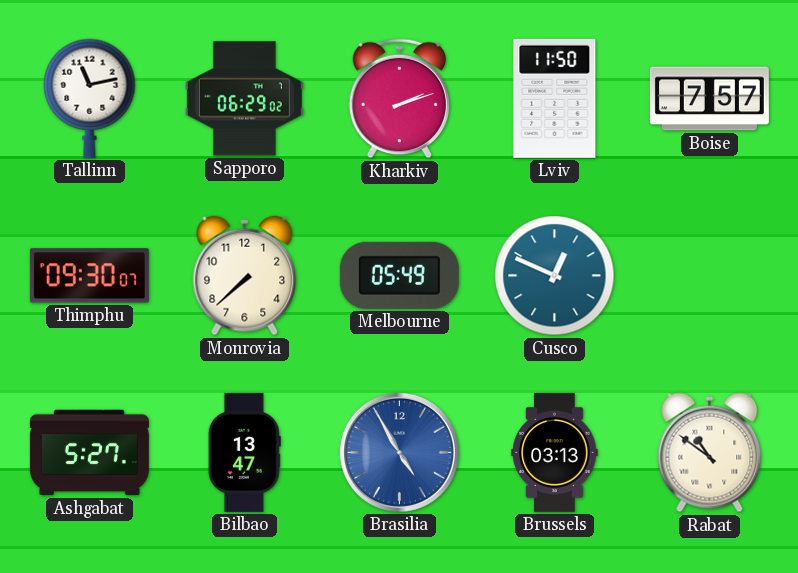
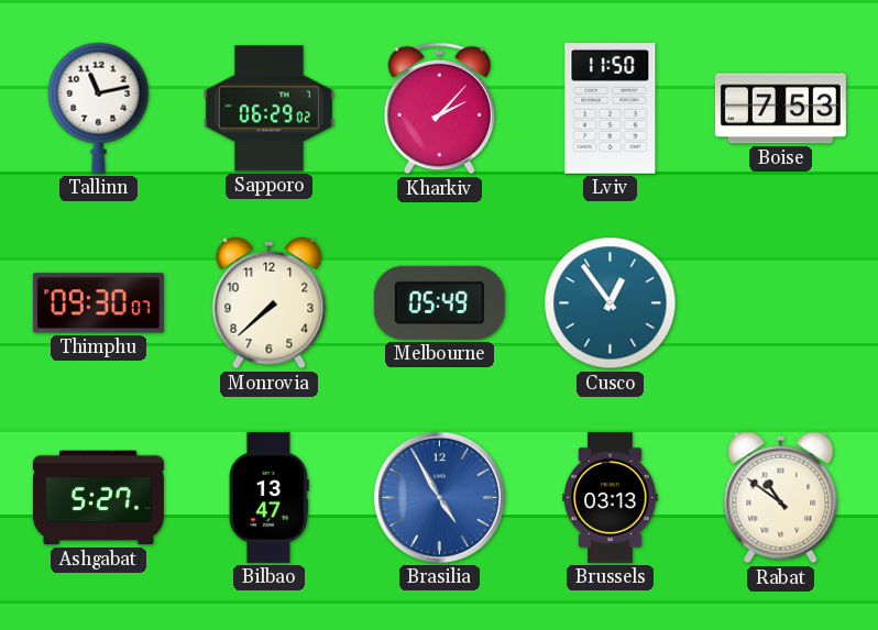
Kharkiv: 2:12 -> 2:07
Boise: 7:57 -> 7:53
Cusco: 12:49 -> 12:54
